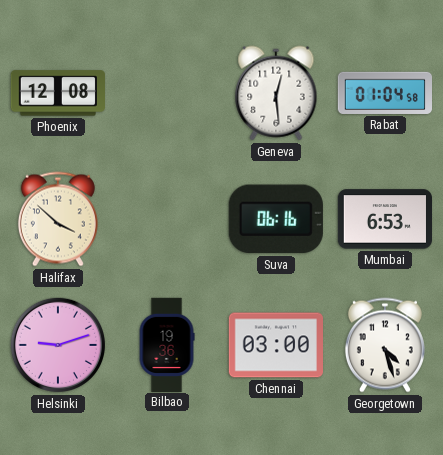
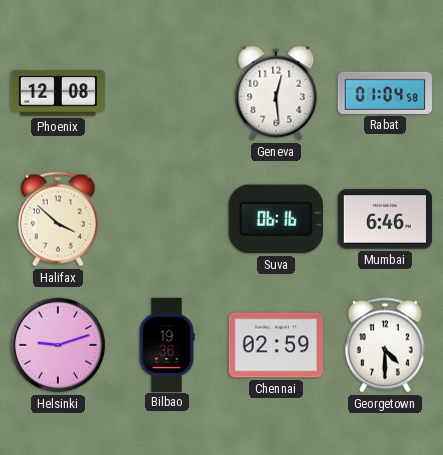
Mumbai: 6:53 -> 6:46
Chennai: 03:00 -> 02:59
Georgetown: 4:27 -> 4:30
